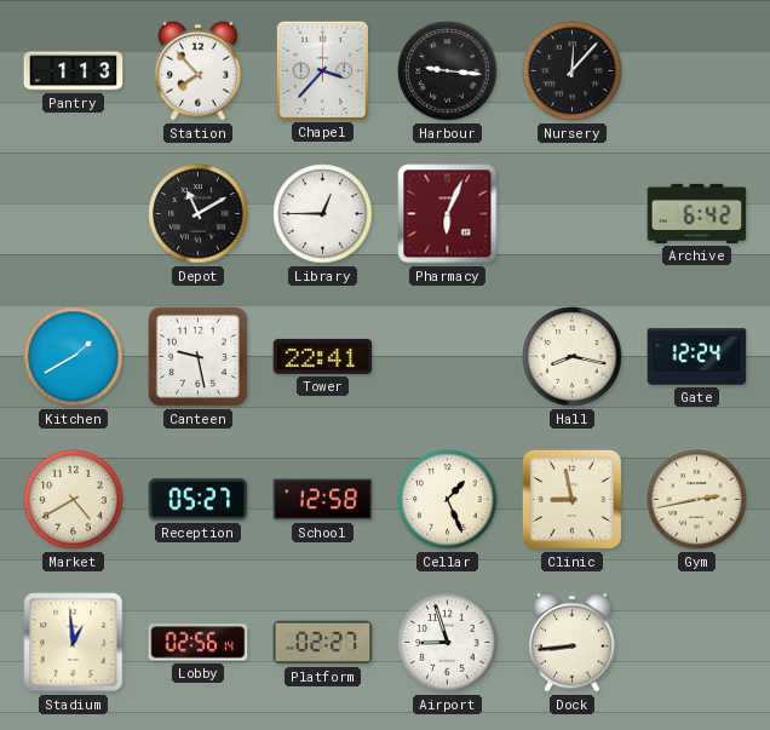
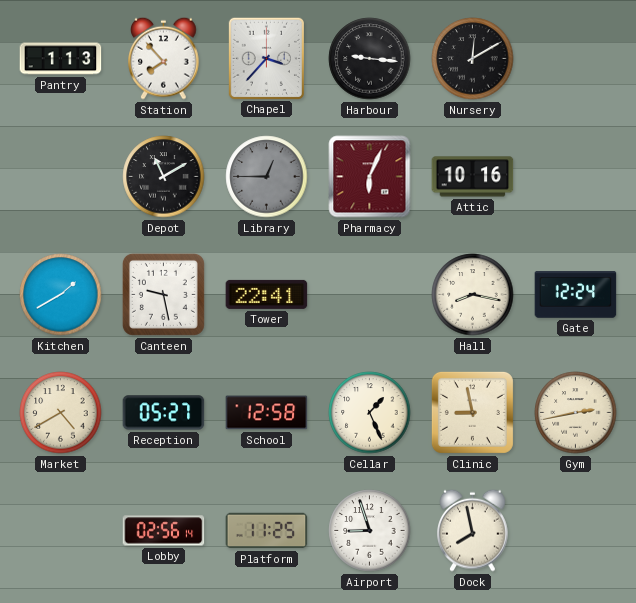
Nursery: 12:07 -> 12:10
Library dial: white -> grey
Attic: none -> 10:16
Archive: 6:42 -> none
Stadium: 12:59 -> none
Platform: 02:27 -> 11:25
Dock: 8:44 -> 7:58
